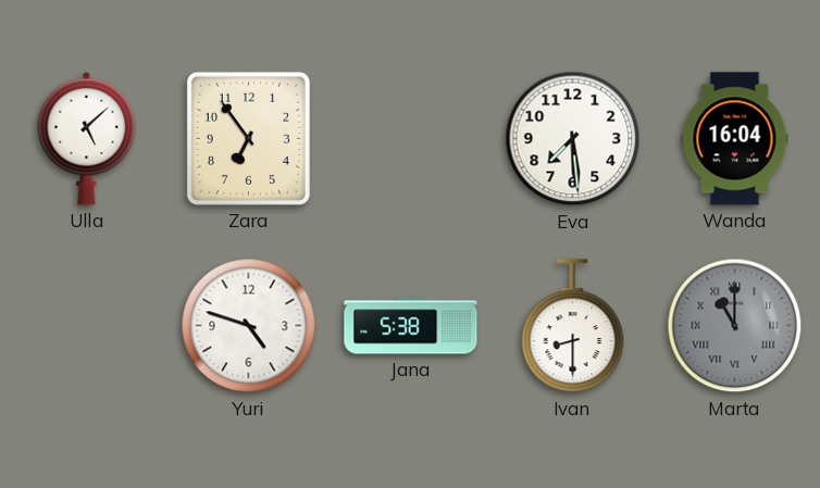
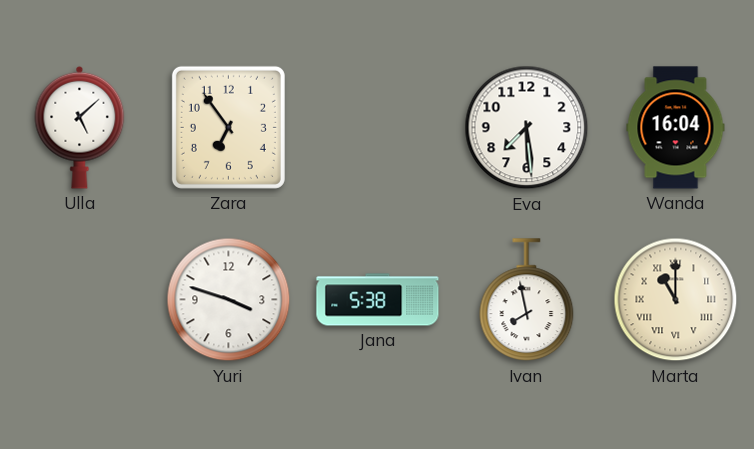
Yuri: 4:48 -> 3:48
Ivan: 8:30 -> 7:58
Marta dial: grey -> cream
